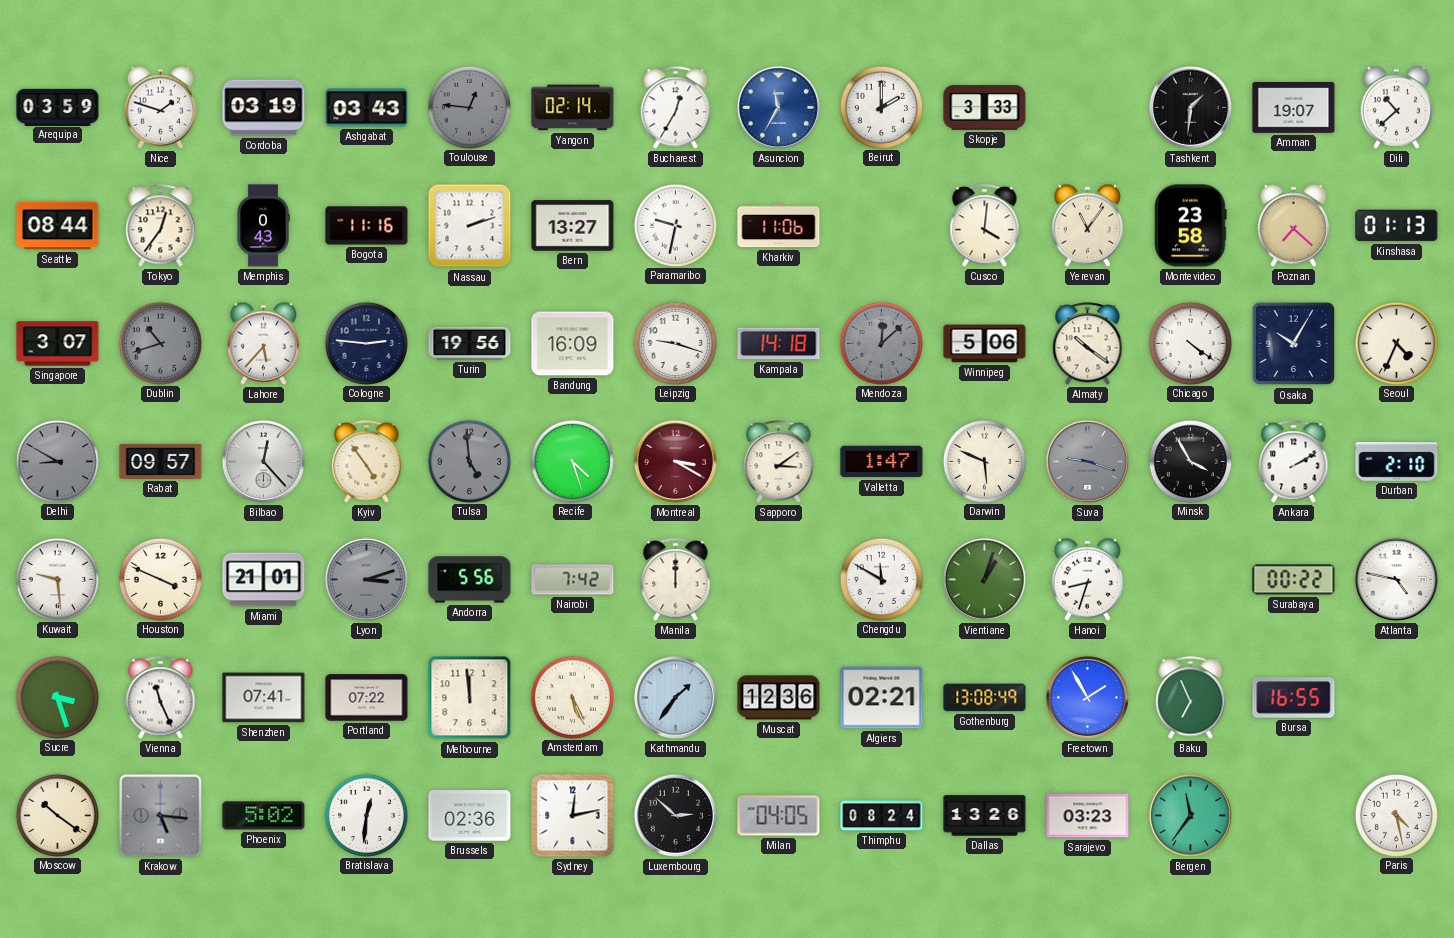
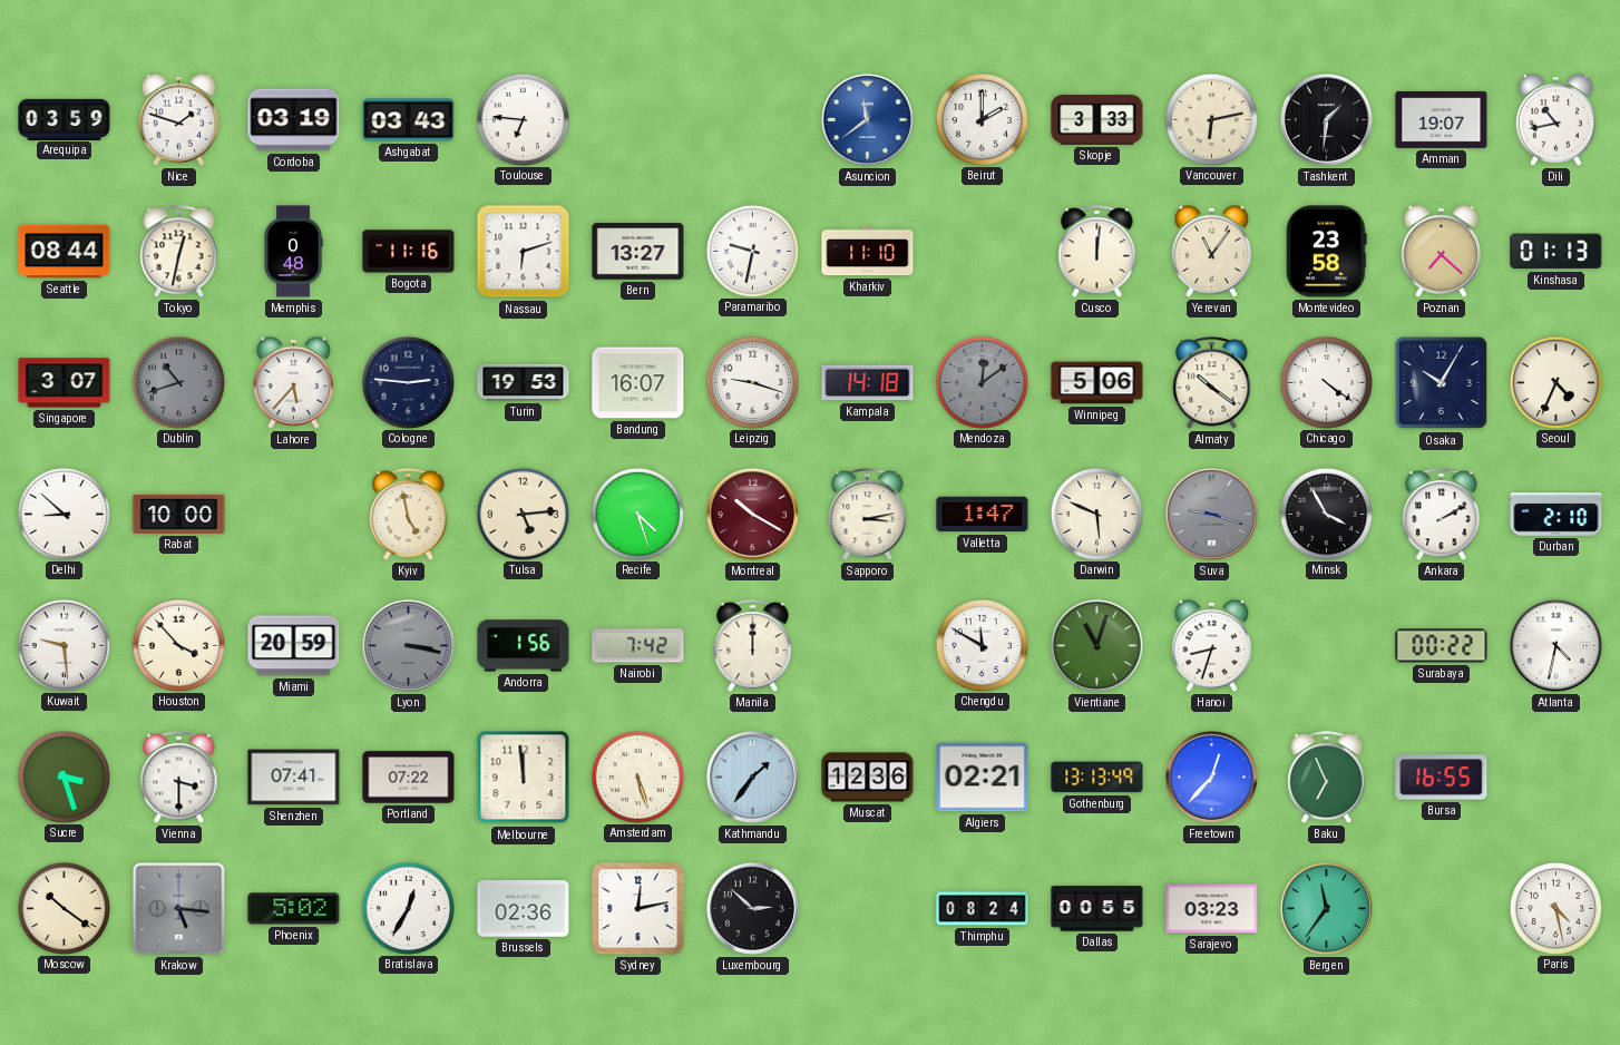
Toulouse: 12:46 -> 6:46
Toulouse dial: grey -> white
Yangon: 02:14 -> none
Bucharest: 12:35 -> none
Asuncion: 11:35 -> 11:39
Vancouver: none -> 6:13
Dili: 10:38 -> 10:43
Tokyo: 12:36 -> 12:32
Memphis: 0:43 -> 0:48
Nassau: 2:12 -> 6:12
Kharkiv: 11:06 -> 11:10
Cusco: 4:01 -> 12:01
Turin: 19:56 -> 19:53
Bandung: 16:09 -> 16:07
Mendoza: 12:08 -> 12:09
Delhi: 8:50 -> 8:52
Delhi dial: grey -> white
Rabat: 09:57 -> 10:00
Bilbao: 12:23 -> none
Kyiv: 4:54 -> 4:58
Tulsa: 4:59 -> 5:14
Tulsa dial: grey -> cream
Montreal: 3:20 -> 10:20
Sapporo: 3:09 -> 3:13
Houston: 3:49 -> 3:53
Miami: 21:01 -> 20:59
Lyon: 3:12 -> 3:17
Andorra: 5:56 -> 1:56
Vientiane: 1:03 -> 11:03
Atlanta: 4:47 -> 4:32
Vienna: 11:26 -> 3:30
Amsterdam: 5:26 -> 5:27
Gothenburg: 13:08 -> 13:13
Freetown: 1:55 -> 12:37
Bratislava: 12:31 -> 12:35
Milan: 04:05 -> none
Dallas: 13:26 -> 00:55
